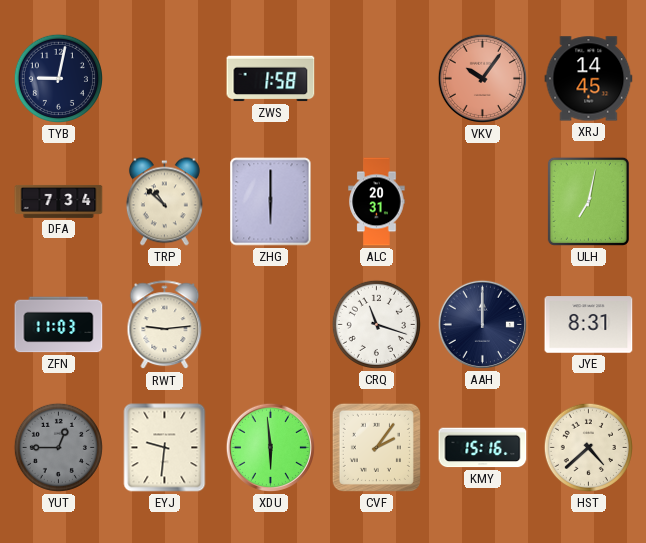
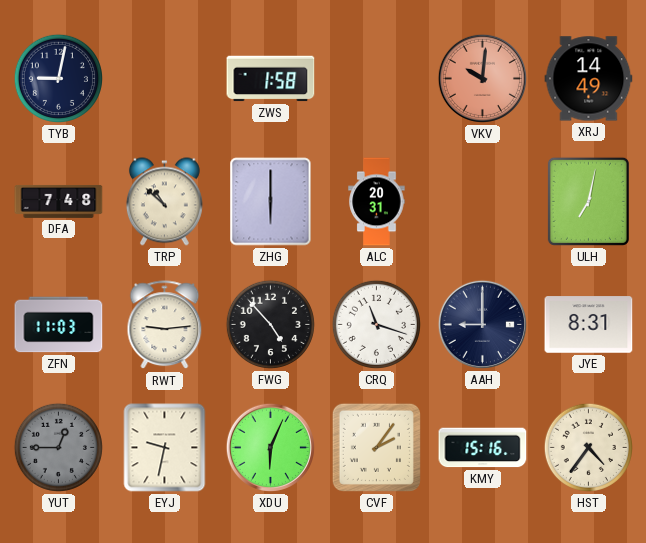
VKV: 10:06 -> 10:01
XRJ: 14:45 -> 14:49
DFA: 7:34 -> 7:48
FWG: none -> 4:53
AAH: 12:00 -> 9:00
EYJ: 9:31 -> 9:32
XDU: 5:59 -> 6:04
HST: 4:38 -> 4:36
